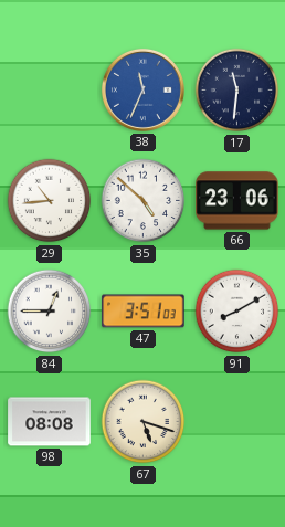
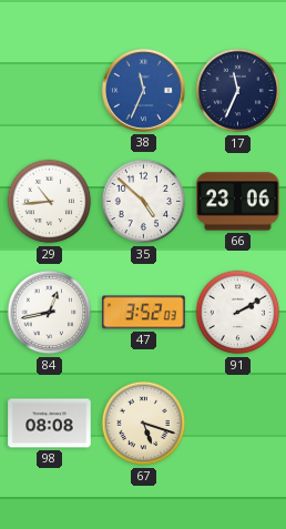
17: 11:31 -> 11:34
84: 12:45 -> 12:43
47: 3:51 -> 3:52
91: 8:10 -> 2:10
